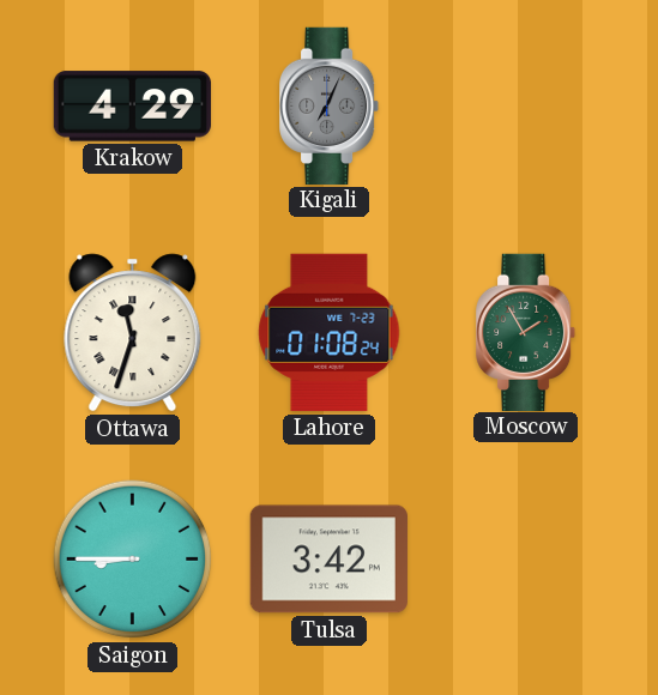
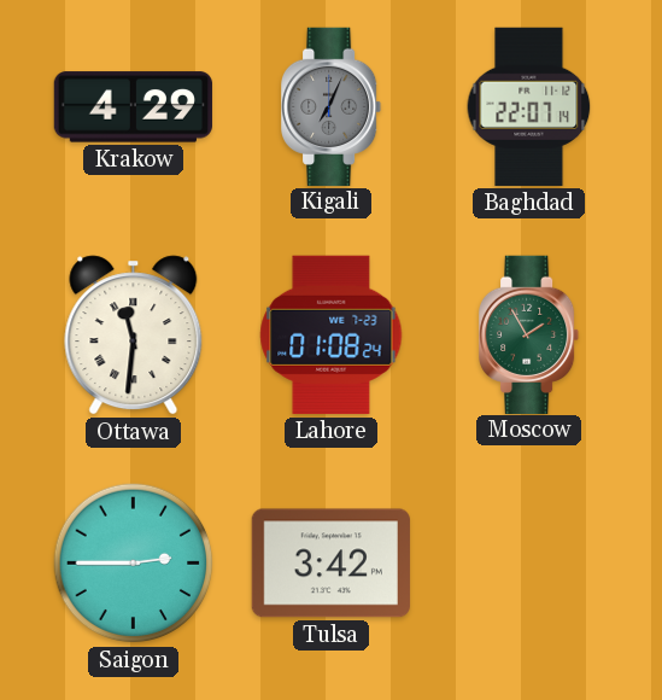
Baghdad: none -> 22:07
Ottawa: 11:33 -> 11:31
Saigon: 8:45 -> 2:45
